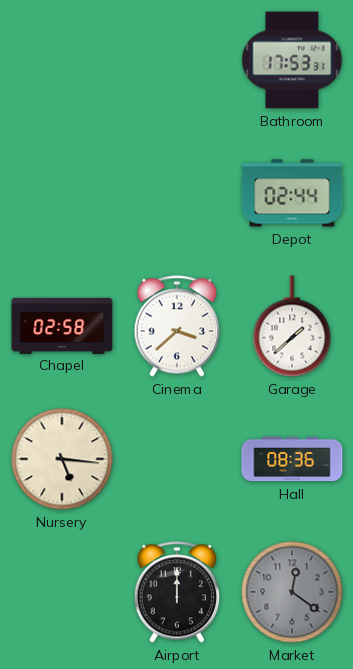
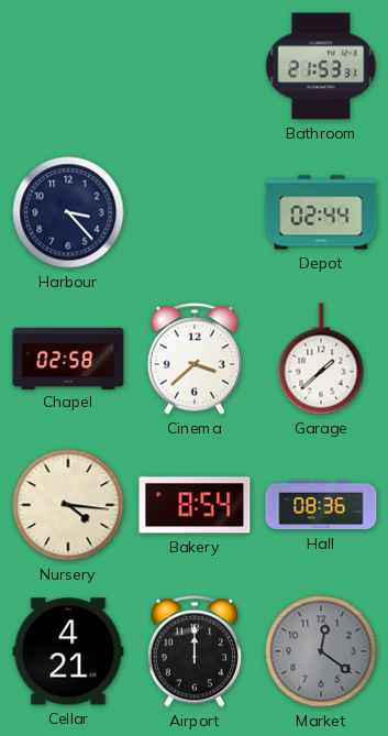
Bathroom: 17:53 -> 21:53
Harbour: none -> 3:23
Nursery: 5:16 -> 4:16
Bakery: none -> 8:54
Cellar: none -> 4:21
